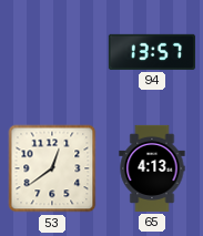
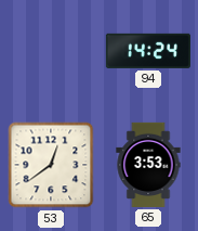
94: 13:57 -> 14:24
65: 4:13 -> 3:53
